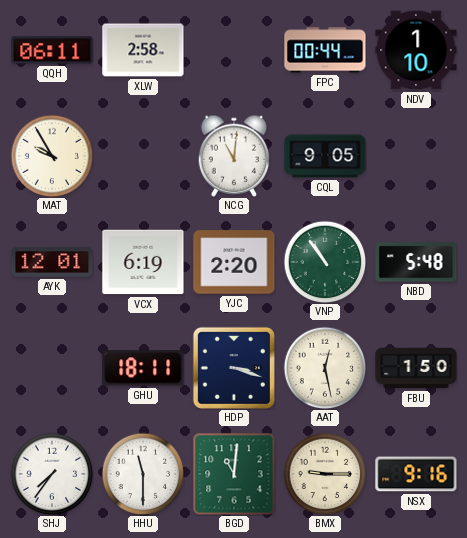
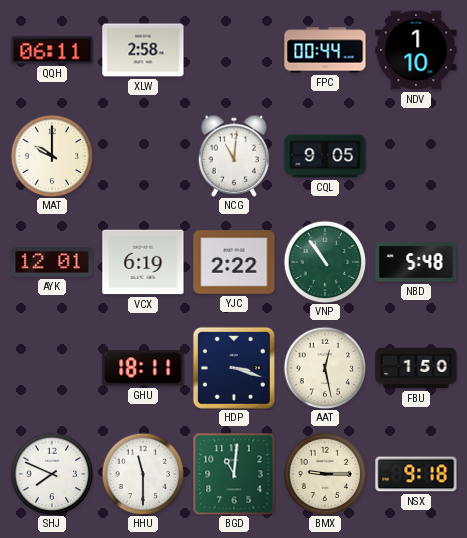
MAT: 9:55 -> 10:00
YJC: 2:20 -> 2:22
SHJ: 7:36 -> 7:49
NSX: 9:16 -> 9:18
